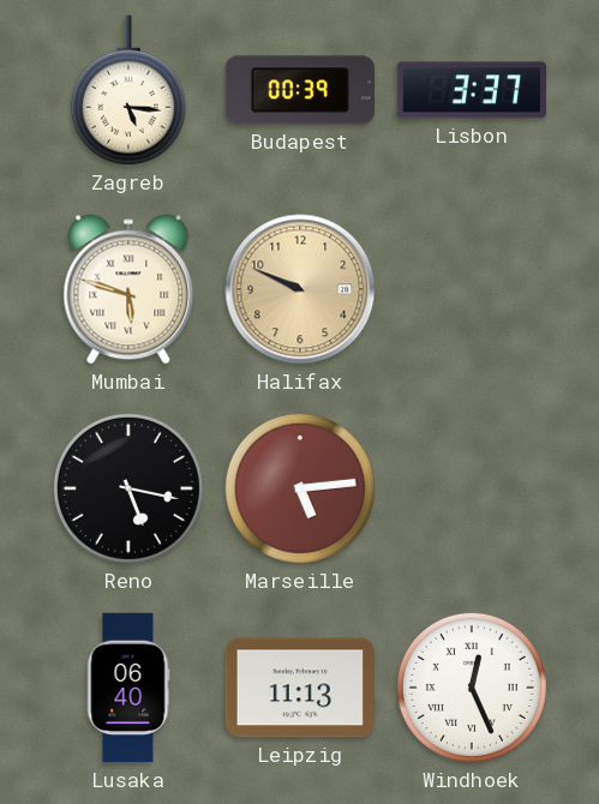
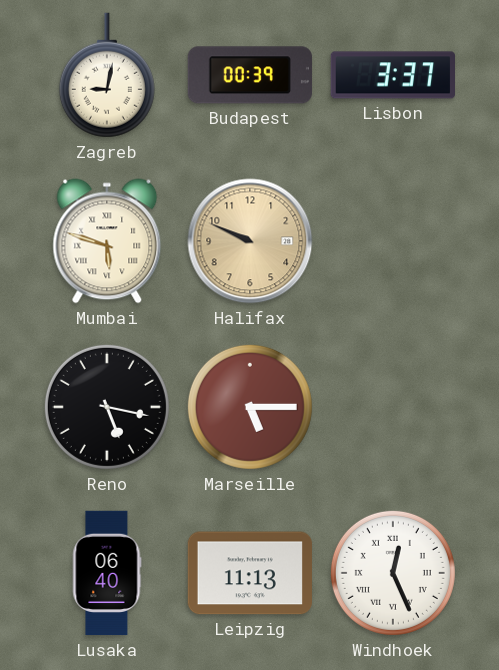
Zagreb: 5:16 -> 9:02
Marseille: 5:14 -> 5:15
